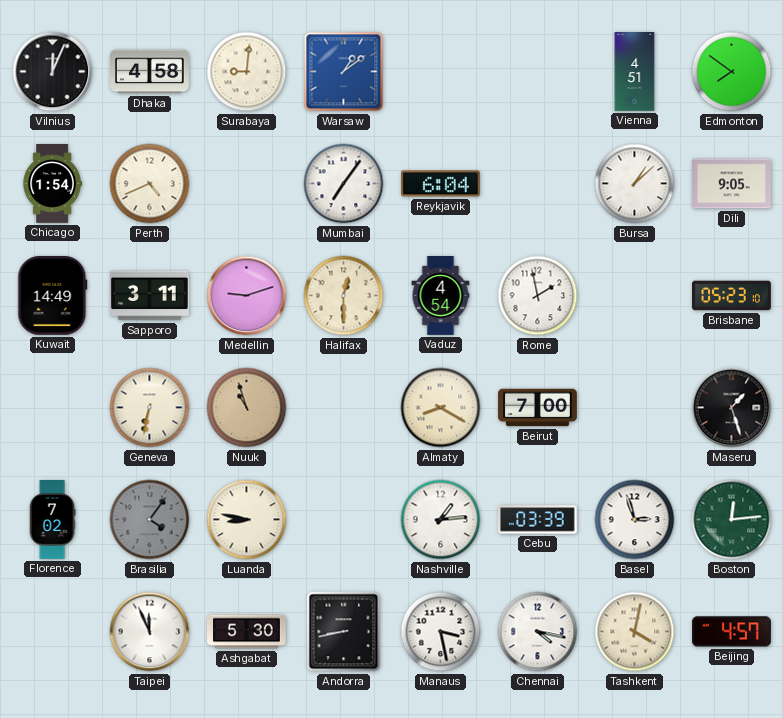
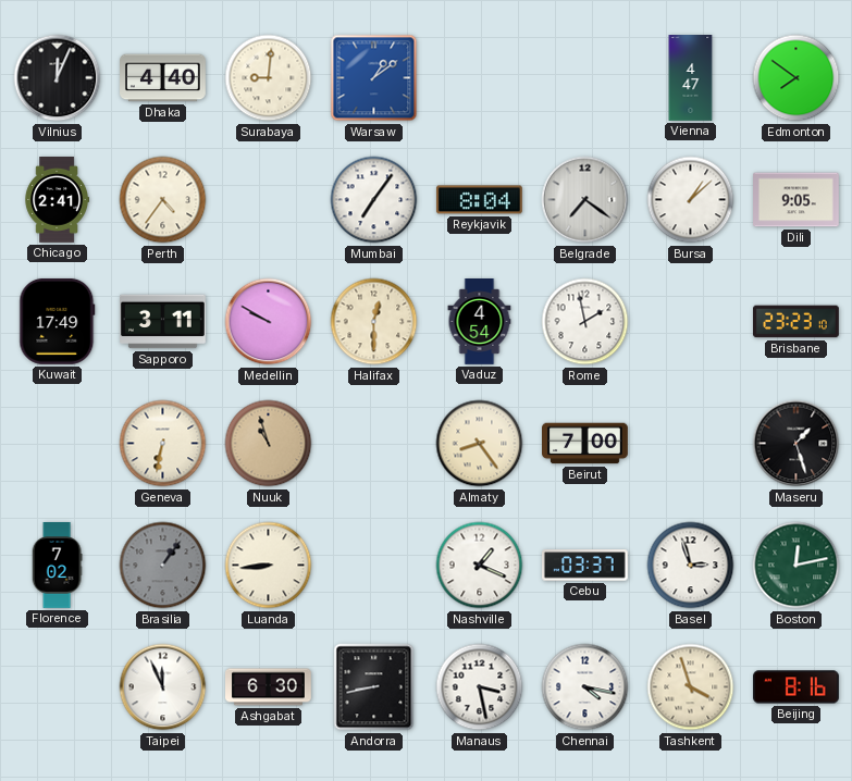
Dhaka: 4:58 -> 4:40
Vienna: 4:51 -> 4:47
Chicago: 1:54 -> 2:41
Perth: 4:41 -> 4:36
Reykjavik: 6:04 -> 8:04
Belgrade: none -> 7:21
Kuwait: 14:49 -> 17:49
Medellin: 9:12 -> 9:50
Brisbane: 05:23 -> 23:23
Almaty: 8:20 -> 8:24
Brasilia: 4:06 -> 1:06
Luanda: 8:47 -> 8:44
Nashville: 1:14 -> 1:19
Cebu: 03:39 -> 03:37
Boston: 12:14 -> 12:13
Ashgabat: 5:30 -> 6:30
Tashkent: 4:02 -> 3:57
Beijing: 4:57 -> 8:16
